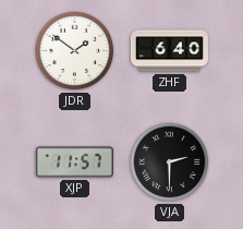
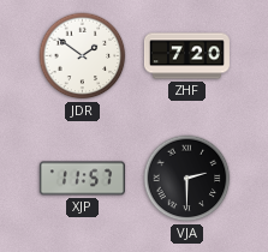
ZHF: 6:40 -> 7:20
